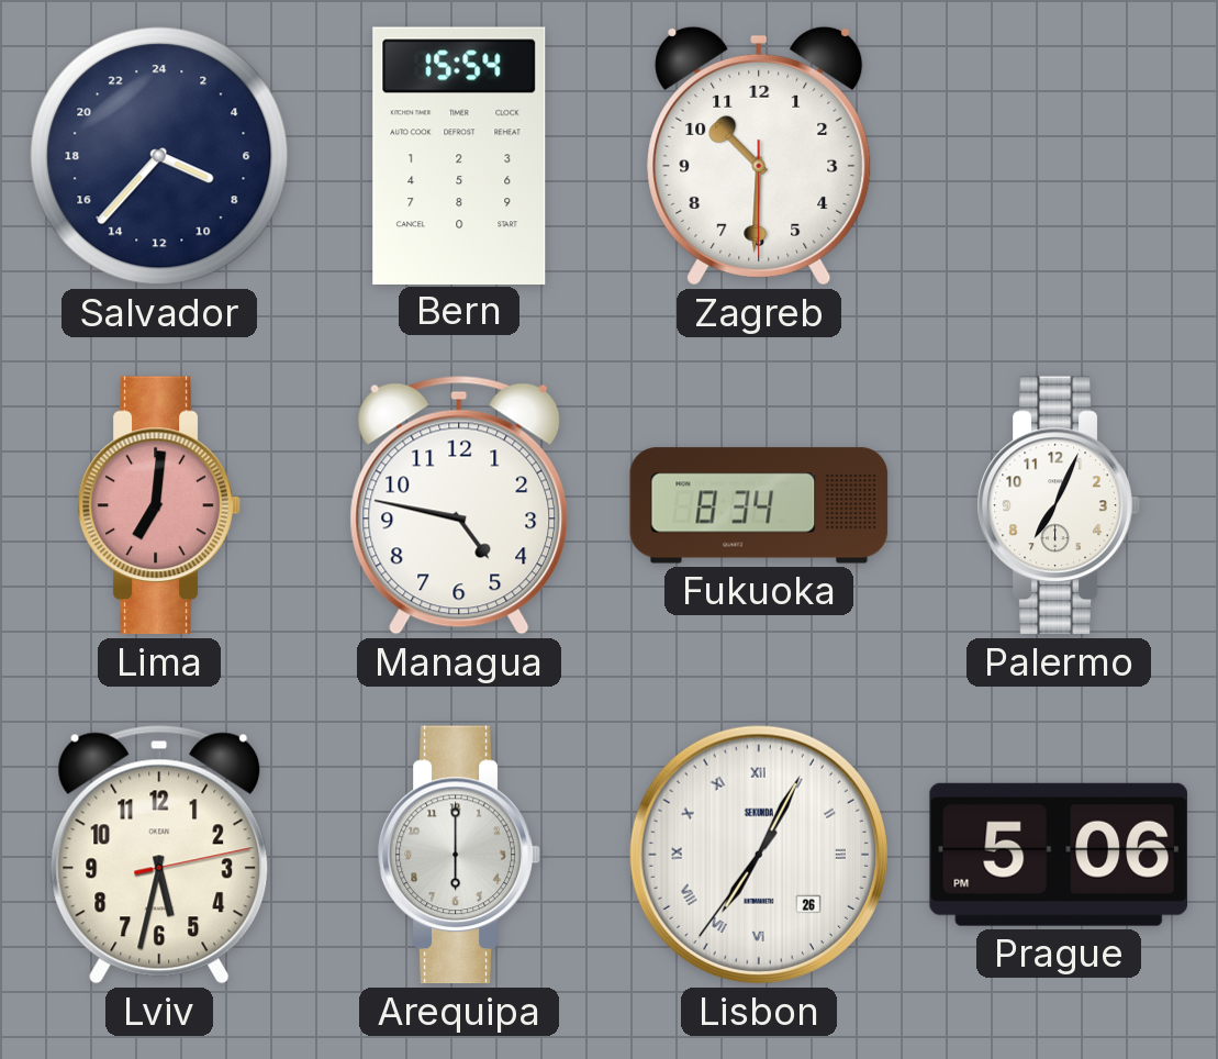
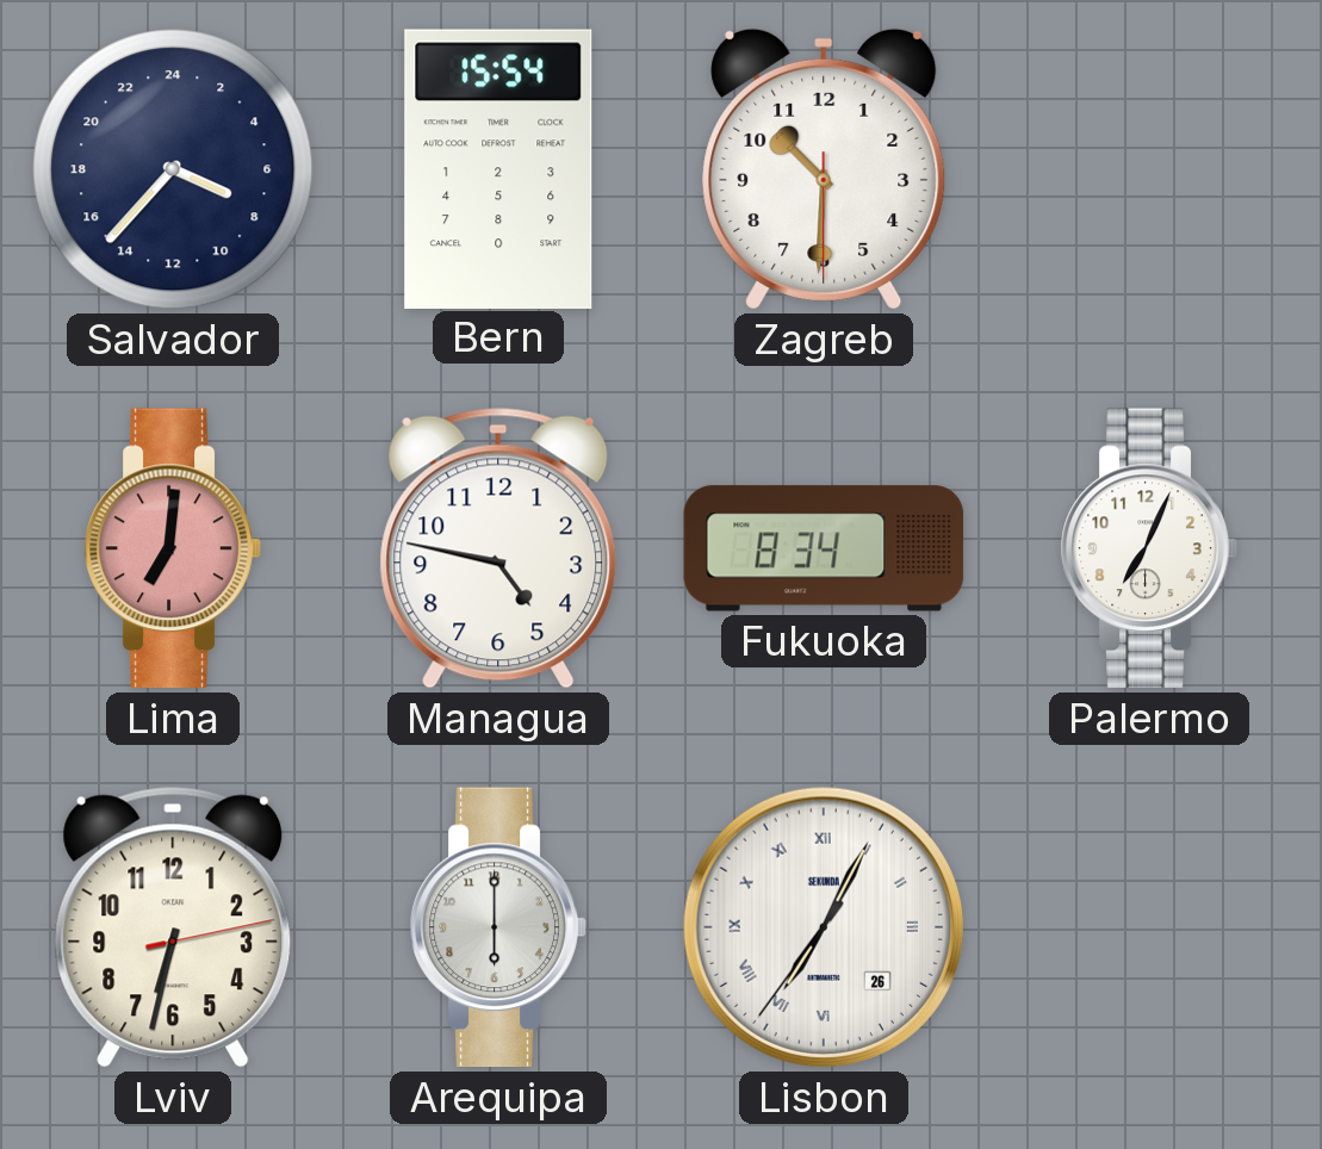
Lviv: 5:32 -> 6:32
Prague: 5:06 -> none
